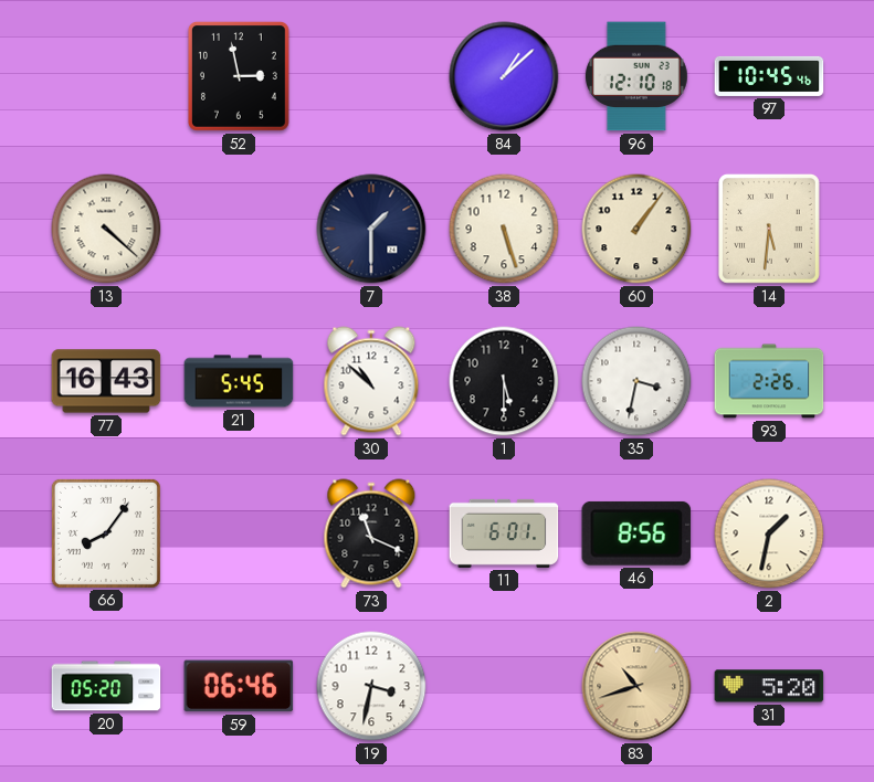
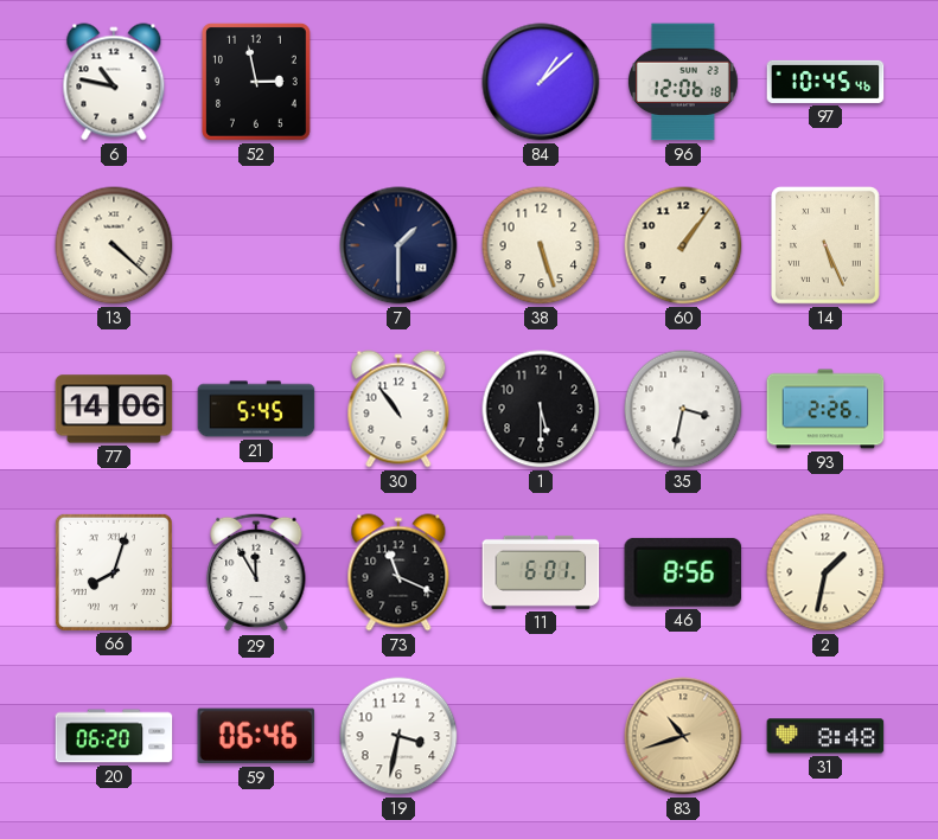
6: none -> 10:47
96: 12:10 -> 12:06
14: 5:31 -> 5:26
77: 16:43 -> 14:06
30: 10:52 -> 10:54
66: 8:06 -> 8:03
29: none -> 11:55
20: 05:20 -> 06:20
31: 5:20 -> 8:48
